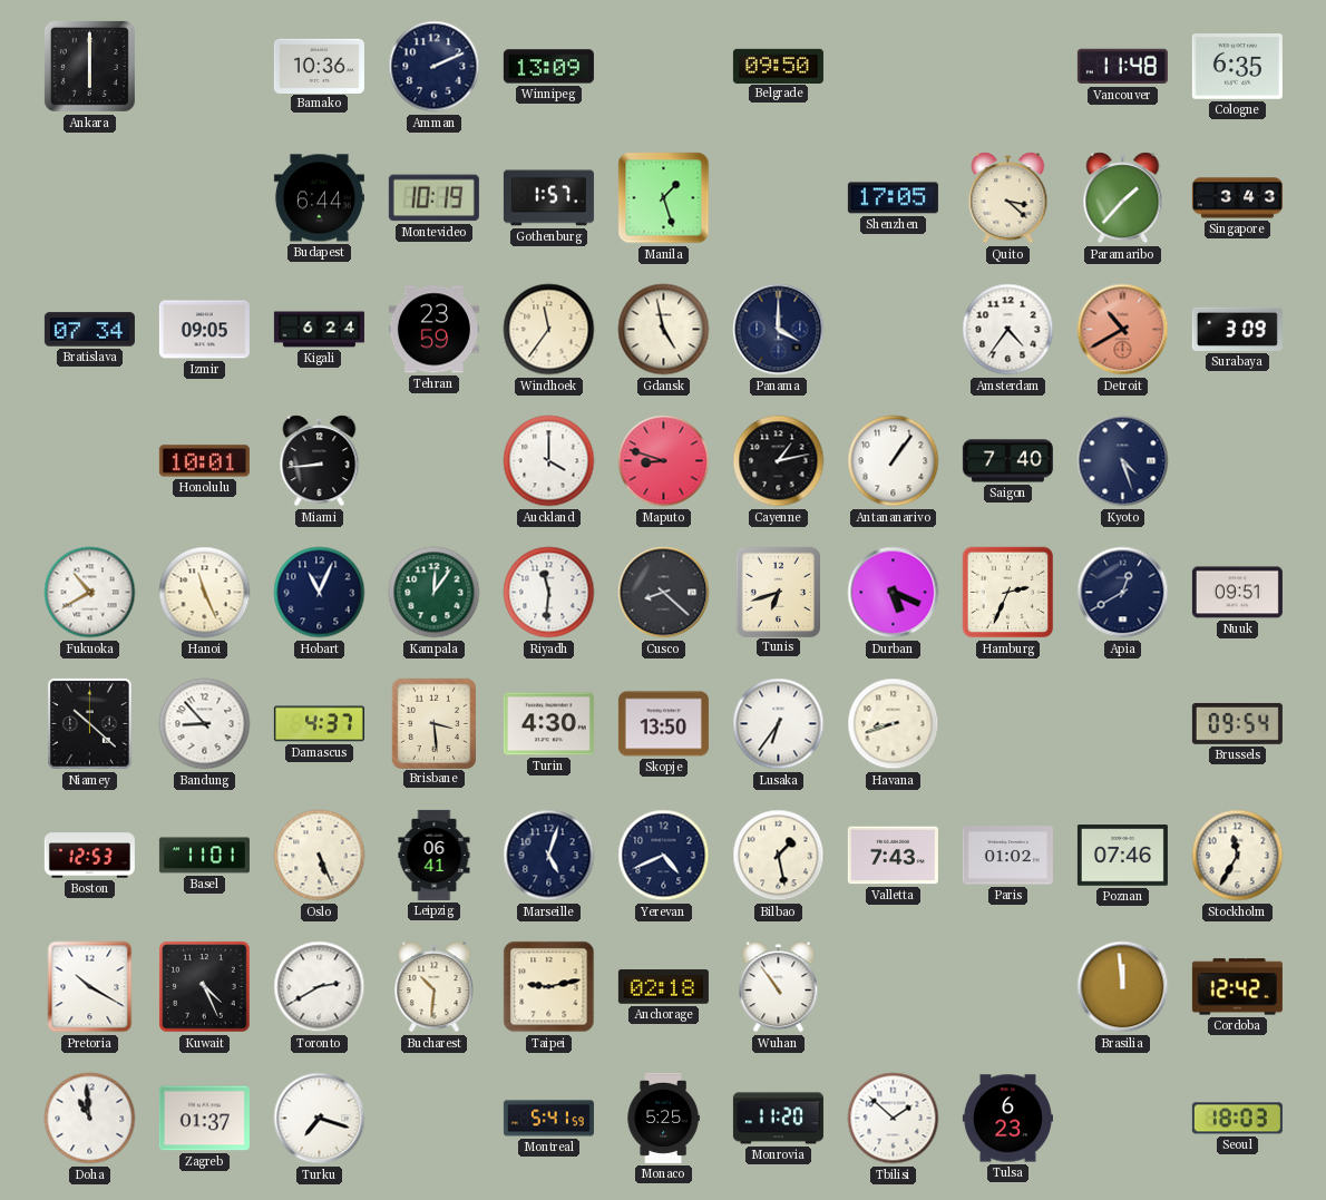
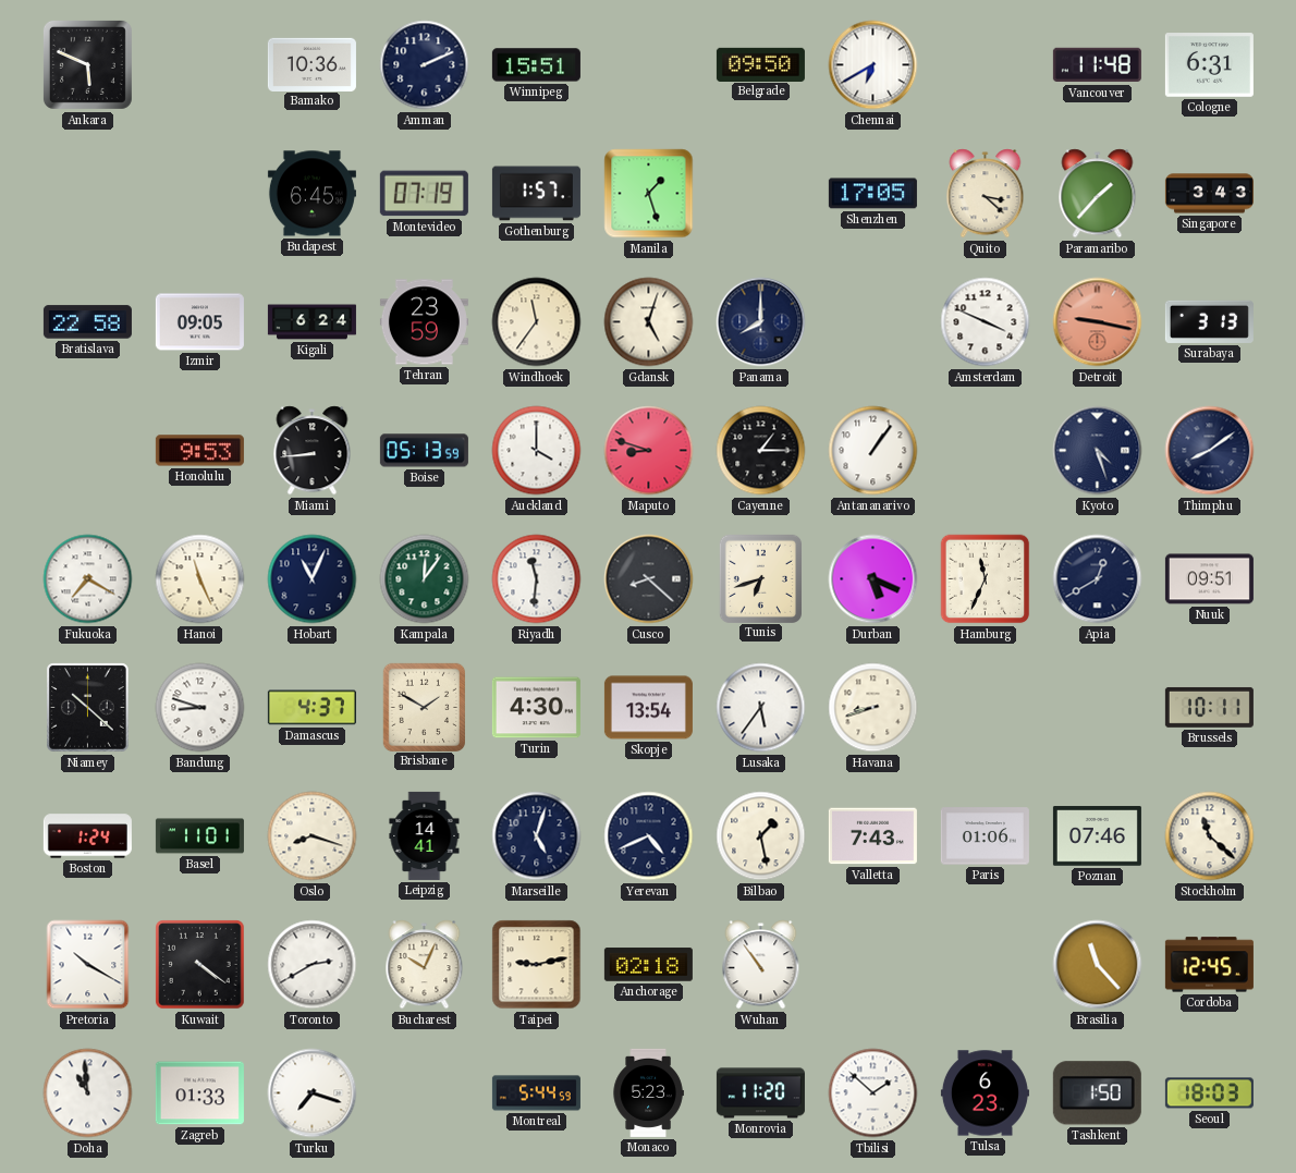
Ankara: 6:00 -> 5:49
Winnipeg: 13:09 -> 15:51
Chennai: none -> 6:40
Cologne: 6:35 -> 6:31
Budapest: 6:44 -> 6:45
Montevideo: 10:19 -> 07:19
Bratislava: 07:34 -> 22:58
Gdansk: 4:58 -> 5:03
Panama: 4:00 -> 8:00
Amsterdam: 4:36 -> 3:49
Detroit: 10:40 -> 9:17
Surabaya: 3:09 -> 3:13
Honolulu: 10:01 -> 9:53
Boise: none -> 05:13
Cayenne: 1:13 -> 1:15
Saigon: 7:40 -> none
Thimphu: none -> 8:09
Fukuoka: 10:40 -> 7:20
Hamburg: 2:34 -> 11:34
Bandung: 8:53 -> 8:48
Brisbane: 3:29 -> 1:50
Skopje: 13:50 -> 13:54
Lusaka: 6:36 -> 5:36
Brussels: 09:54 -> 10:11
Boston: 12:53 -> 1:24
Oslo: 5:26 -> 8:18
Leipzig: 06:41 -> 14:41
Paris: 01:02 -> 01:06
Stockholm: 11:35 -> 11:22
Kuwait: 4:26 -> 4:21
Bucharest: 10:31 -> 10:04
Brasilia: 11:59 -> 11:23
Cordoba: 12:42 -> 12:45
Zagreb: 01:37 -> 01:33
Montreal: 5:41 -> 5:44
Monaco: 5:25 -> 5:23
Tashkent: none -> 1:50
